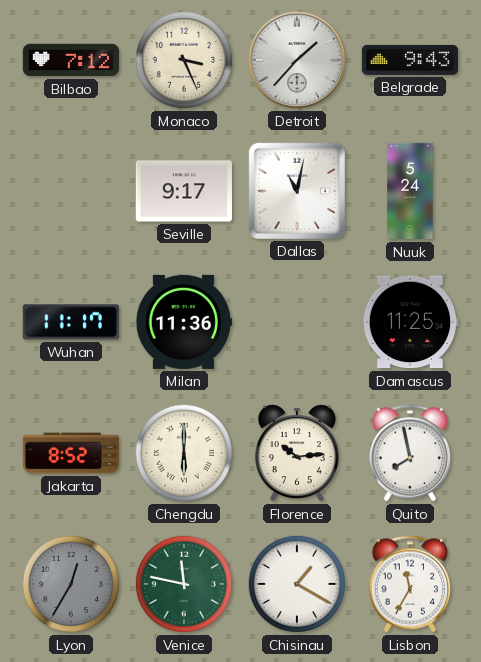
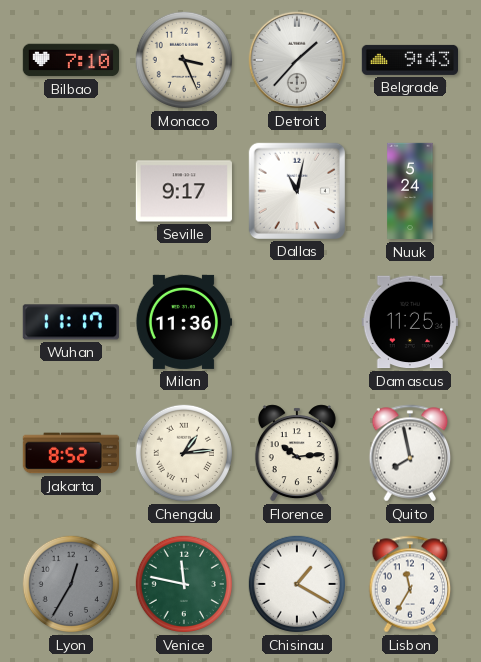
Bilbao: 7:12 -> 7:10
Chengdu: 6:00 -> 1:14
